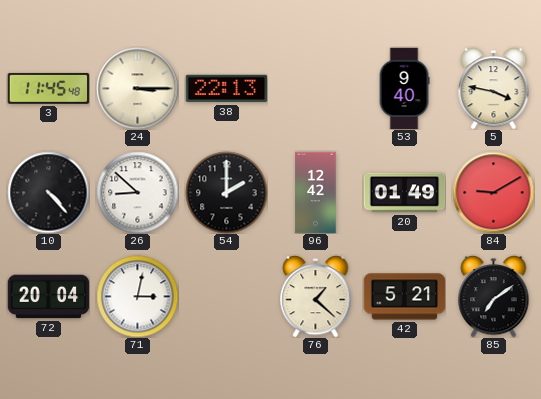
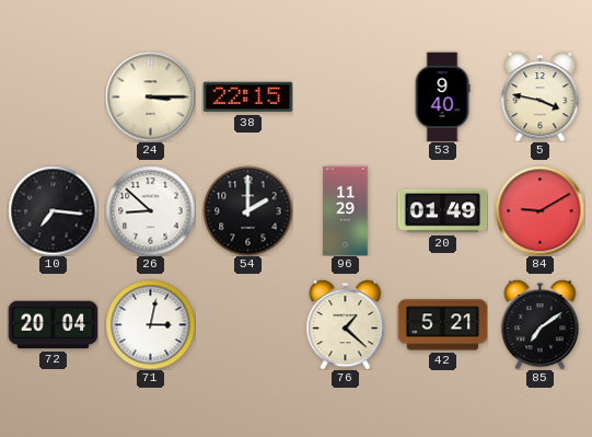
3: 11:45 -> none
38: 22:13 -> 22:15
10: 4:23 -> 7:16
96: 12:42 -> 11:29
